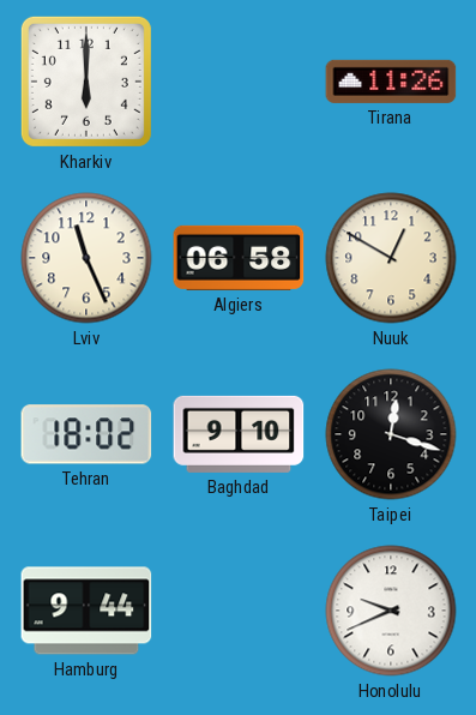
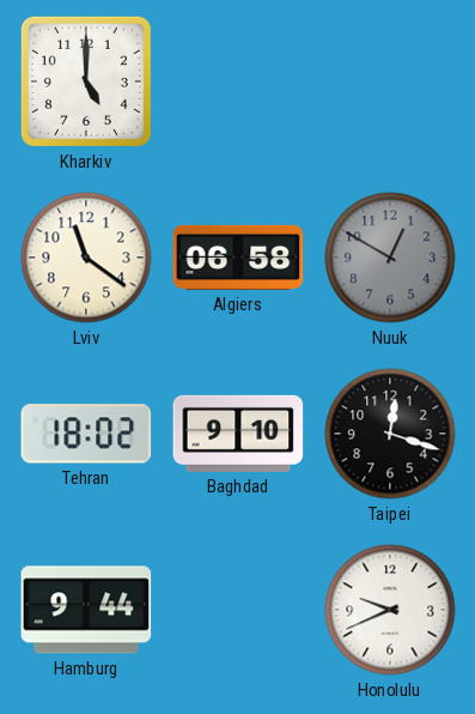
Kharkiv: 6:00 -> 5:00
Tirana: 11:26 -> none
Lviv: 11:26 -> 11:21
Nuuk dial: cream -> grey
